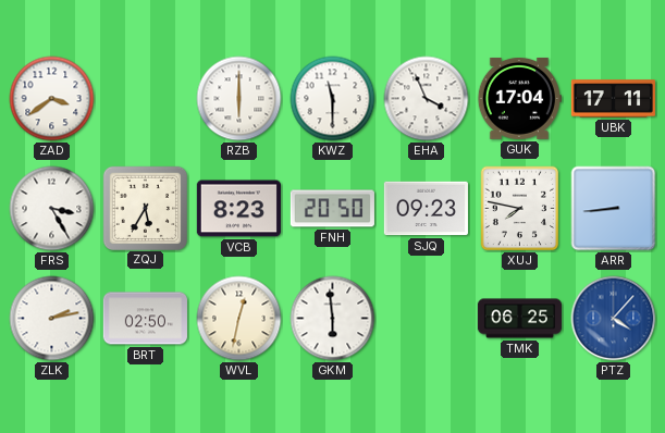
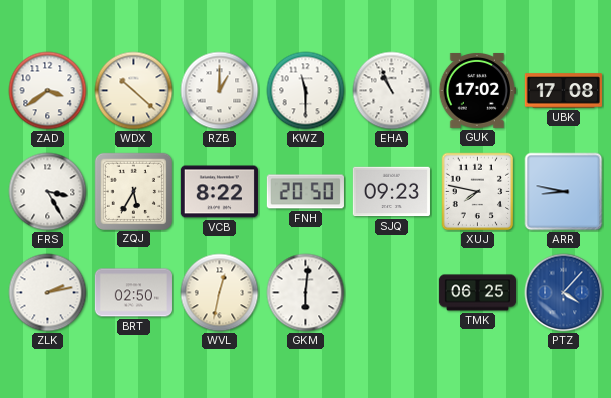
WDX: none -> 10:22
RZB: 6:00 -> 1:00
EHA: 3:56 -> 10:56
GUK: 17:04 -> 17:02
UBK: 17:11 -> 17:08
VCB: 8:23 -> 8:22
ARR: 8:44 -> 8:47
GKM: 5:59 -> 6:01
